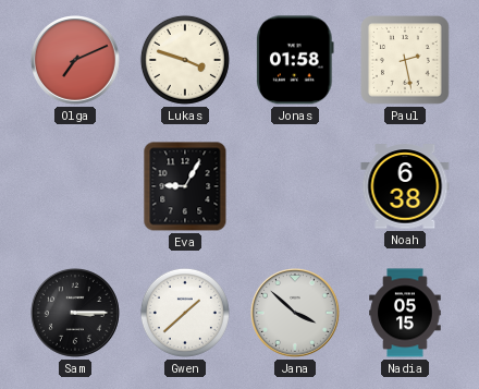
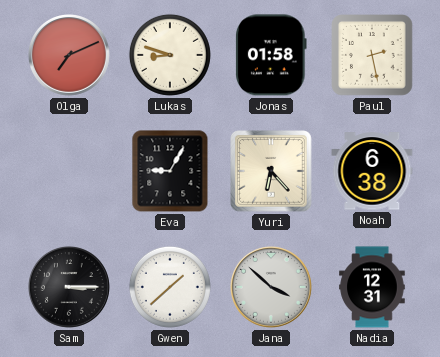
Lukas: 3:48 -> 8:48
Yuri: none -> 6:23
Nadia: 05:15 -> 12:31
